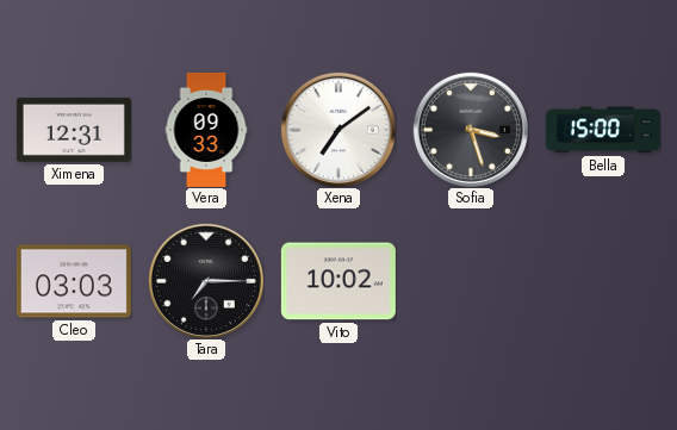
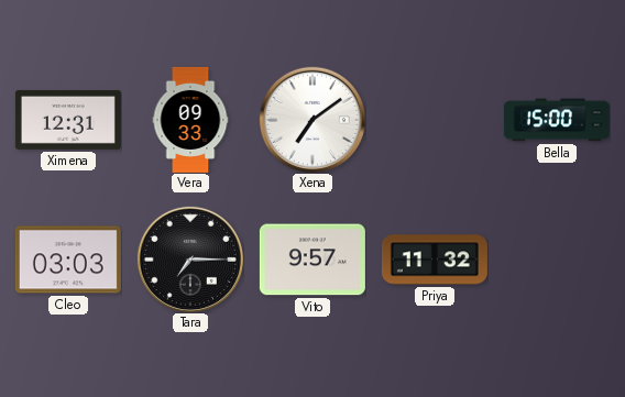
Sofia: 3:27 -> none
Vito: 10:02 -> 9:57
Priya: none -> 11:32
